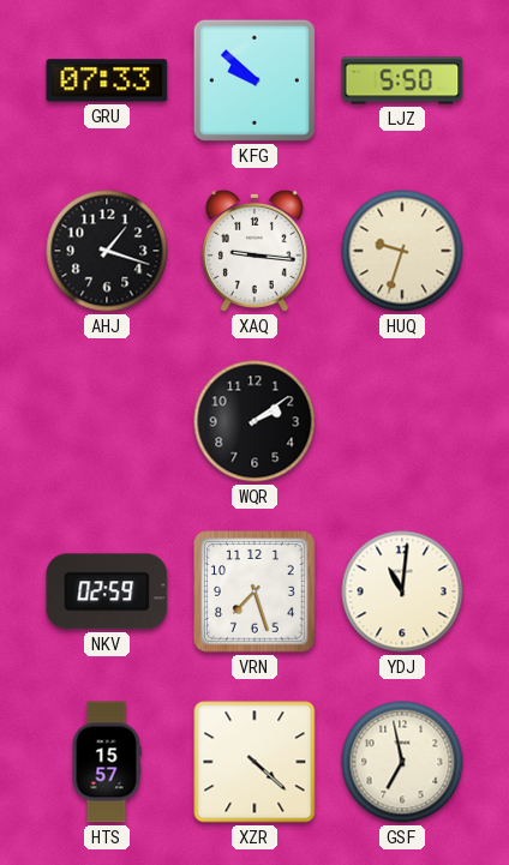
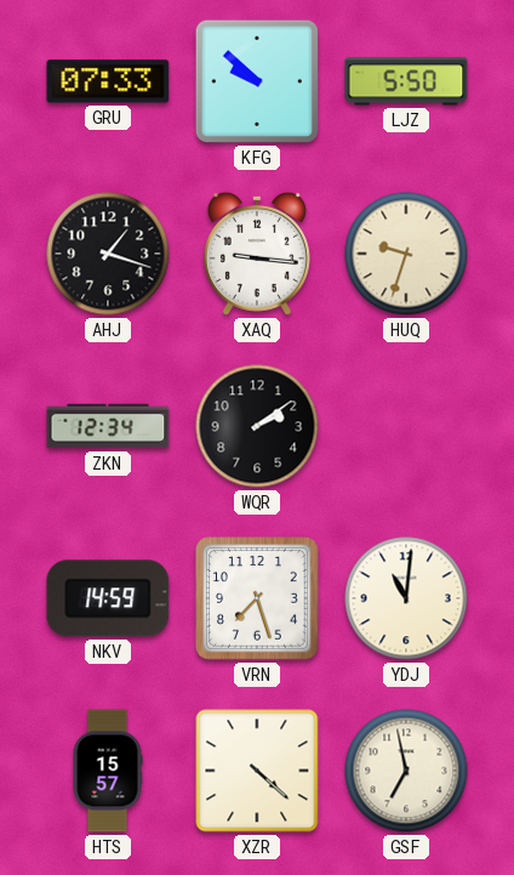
ZKN: none -> 12:34
NKV: 02:59 -> 14:59
